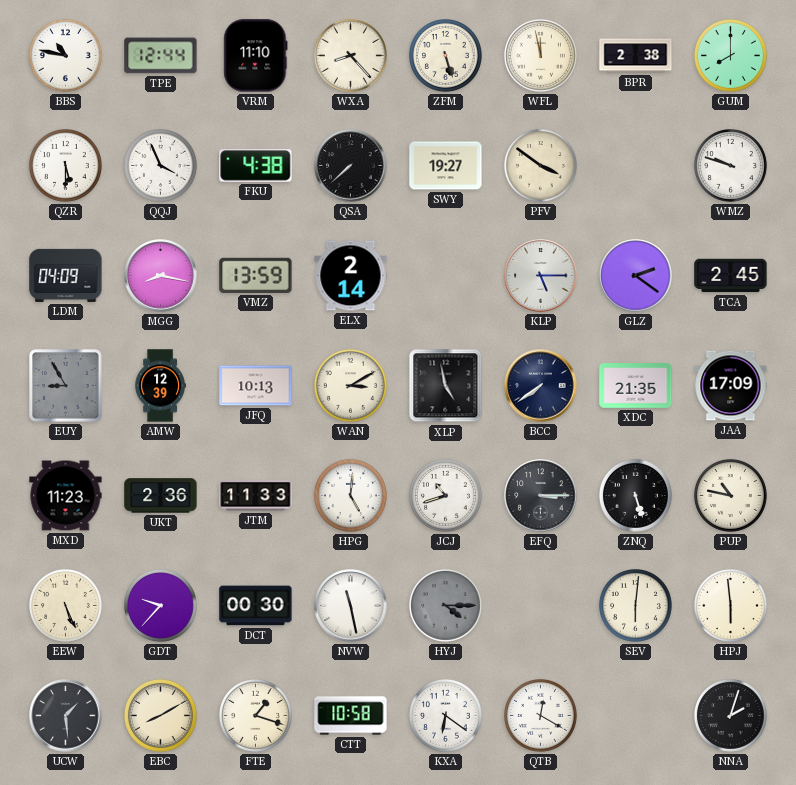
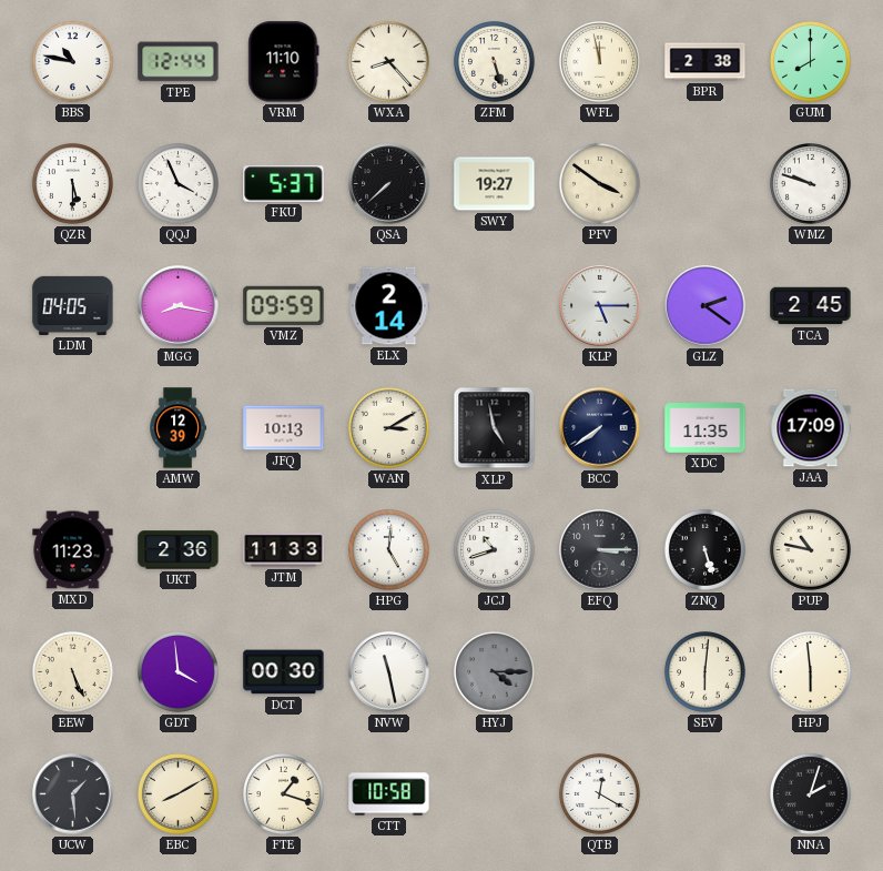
FKU: 4:38 -> 5:37
LDM: 04:09 -> 04:05
VMZ: 13:59 -> 09:59
EUY: 8:55 -> none
XDC: 21:35 -> 11:35
GDT: 9:37 -> 3:59
KXA: 6:21 -> none
